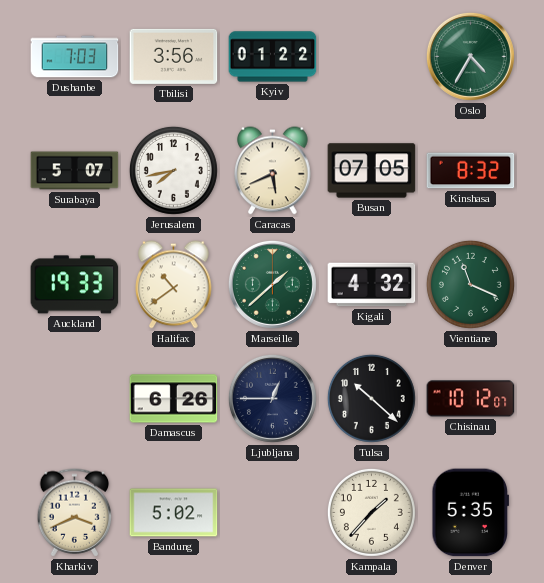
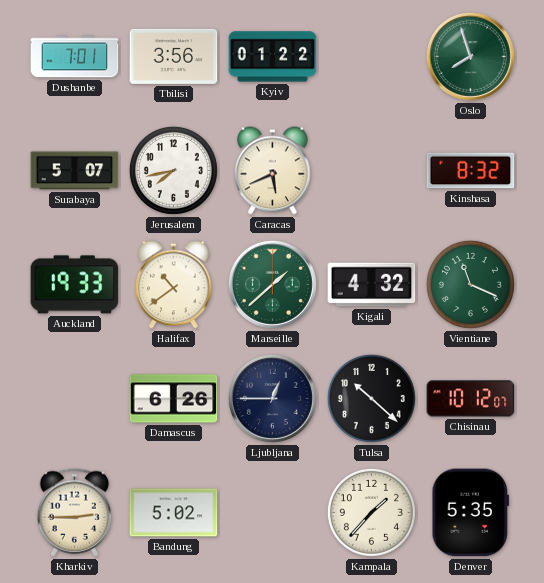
Dushanbe: 7:03 -> 7:01
Oslo: 4:35 -> 7:57
Busan: 07:05 -> none
Kharkiv: 3:41 -> 2:45
